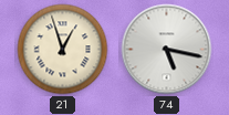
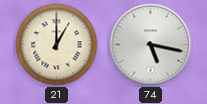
21: 12:57 -> 1:00
